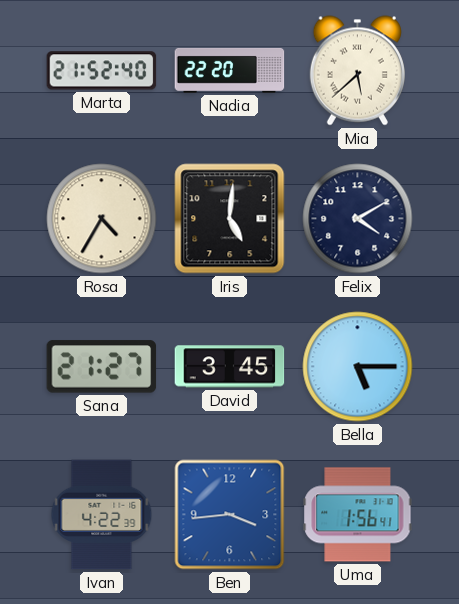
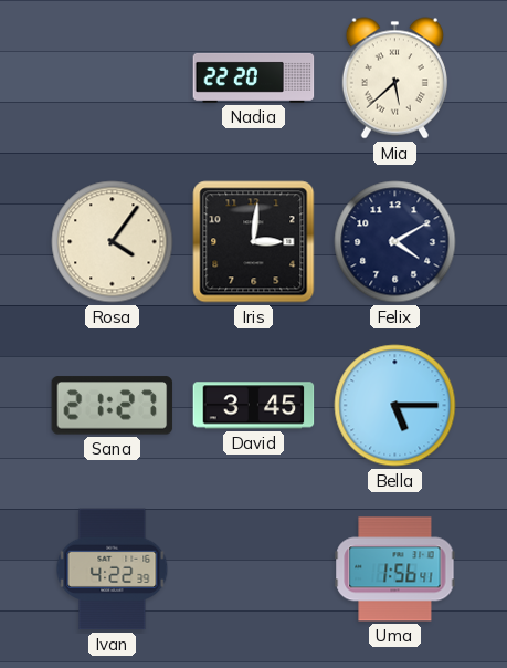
Marta: 21:52 -> none
Rosa: 4:35 -> 4:06
Iris: 5:01 -> 3:01
Ben: 3:44 -> none
